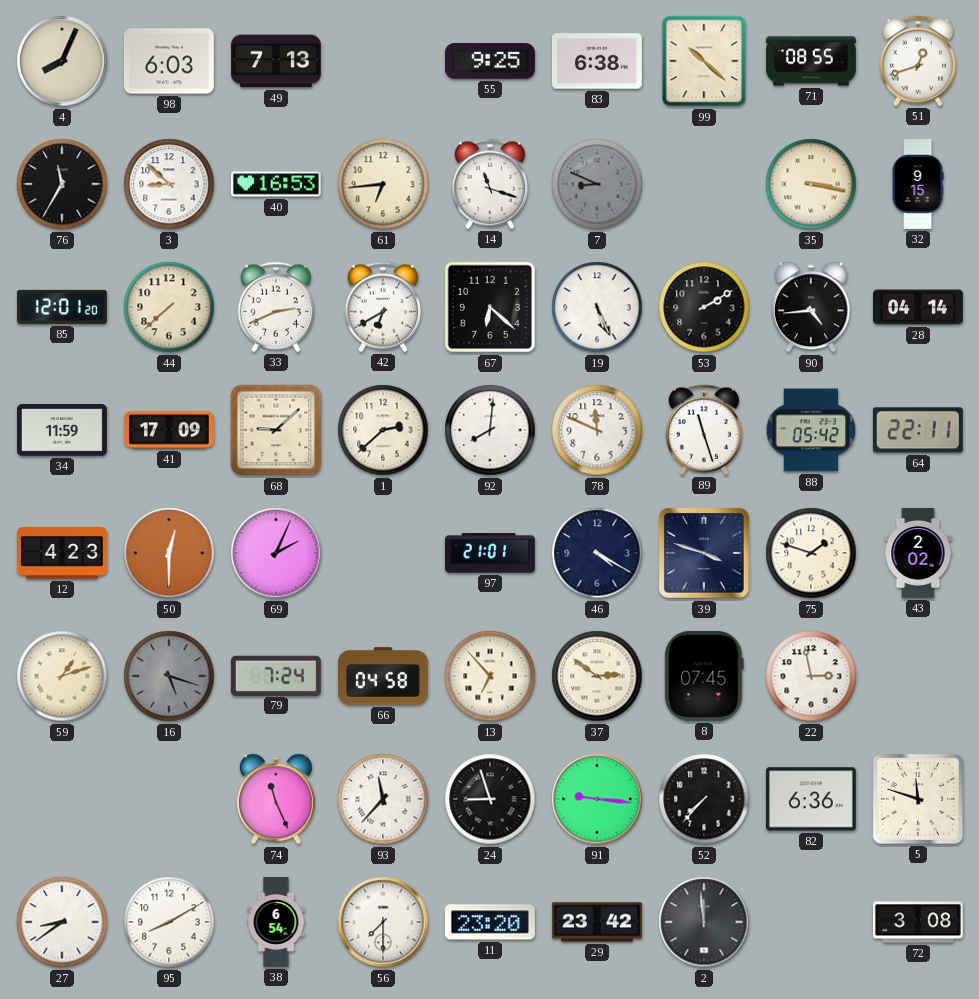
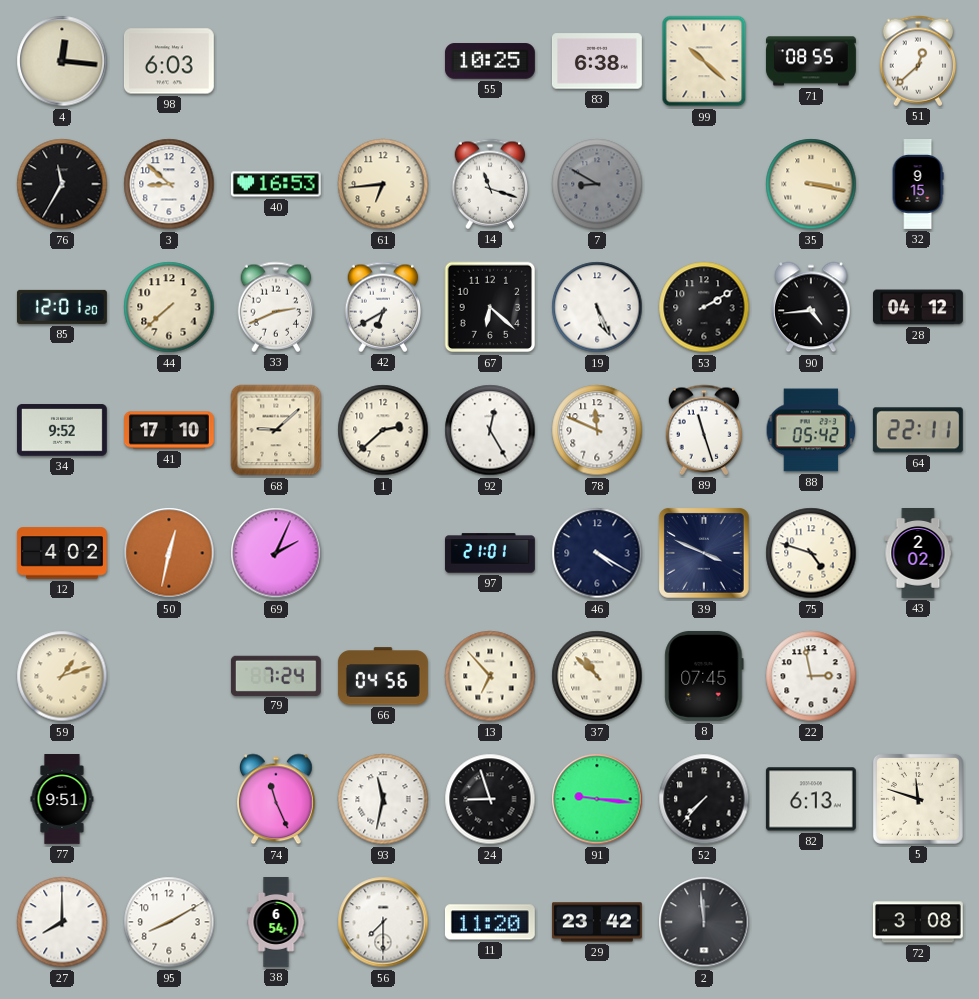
4: 8:04 -> 12:16
49: 7:13 -> none
55: 9:25 -> 10:25
51: 12:42 -> 12:38
7: 8:49 -> 8:50
28: 04:14 -> 04:12
34: 11:59 -> 9:52
41: 17:09 -> 17:10
92: 8:01 -> 12:25
12: 4:23 -> 4:02
50: 12:30 -> 12:32
39: 3:48 -> 3:49
75: 1:48 -> 4:48
16: 5:18 -> none
66: 04:58 -> 04:56
37: 2:51 -> 10:52
77: none -> 9:51
93: 11:37 -> 11:32
82: 6:36 -> 6:13
27: 8:39 -> 8:00
11: 23:20 -> 11:20
